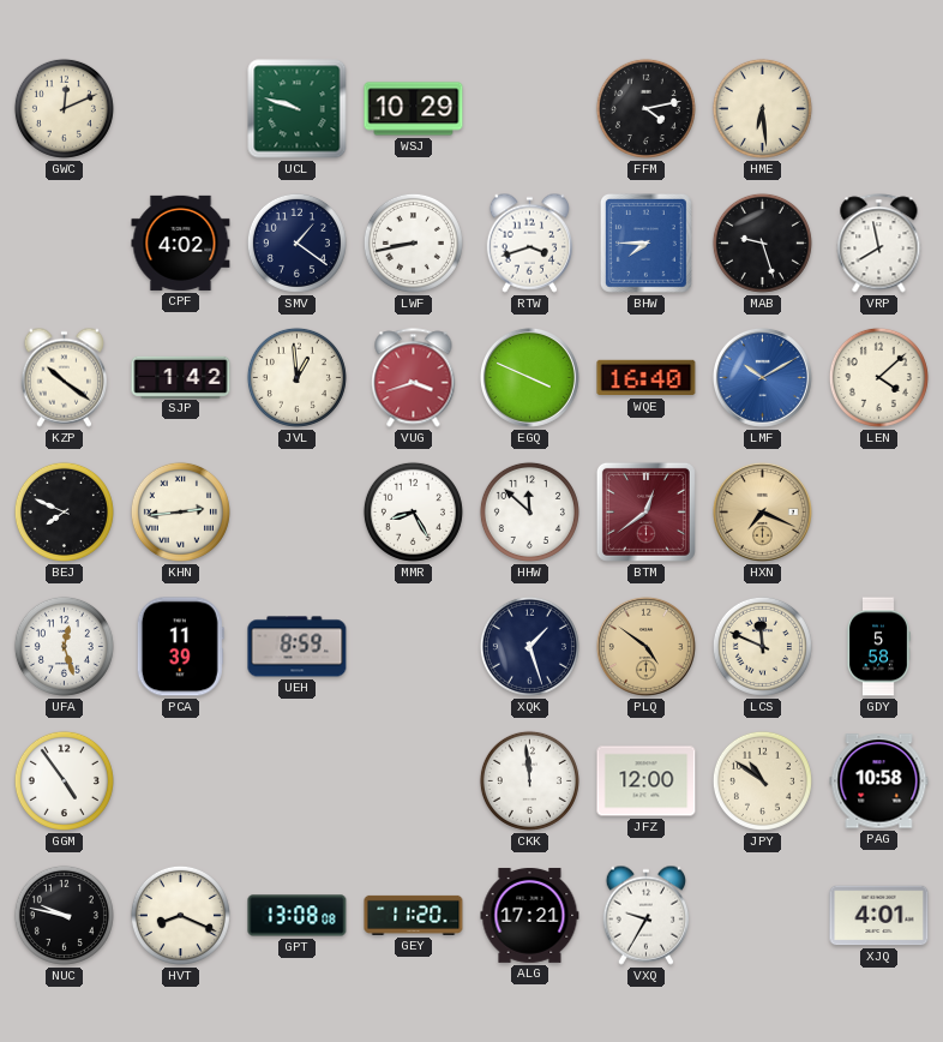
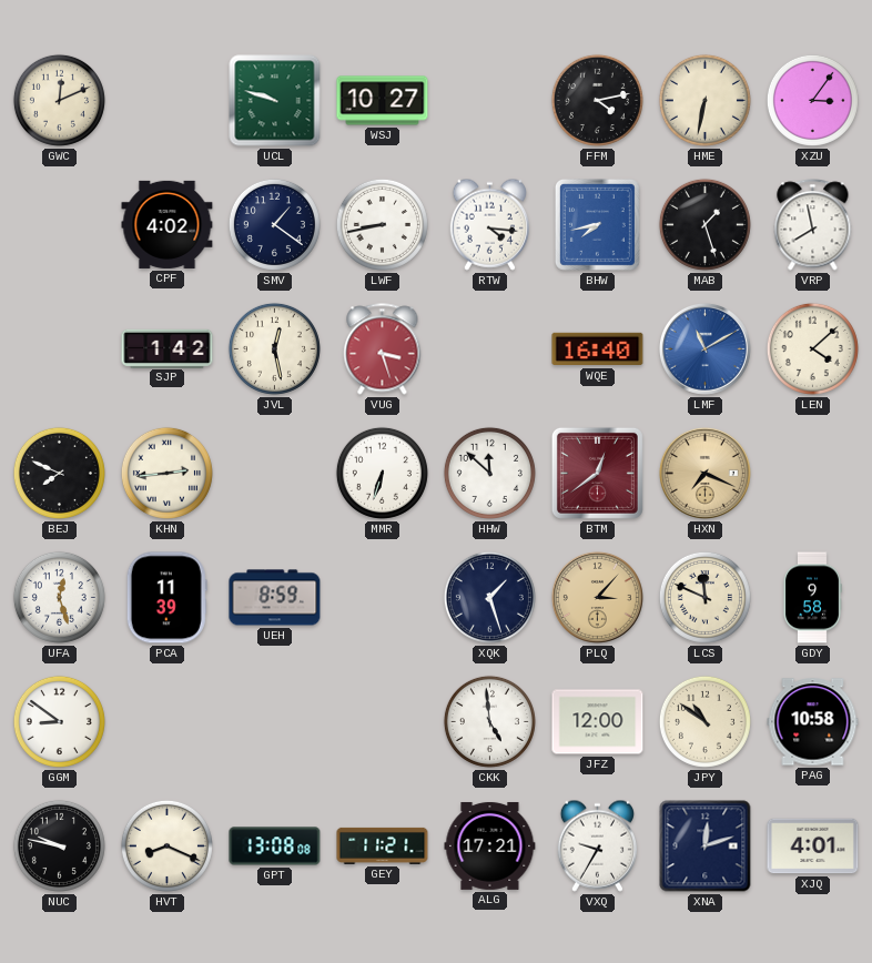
WSJ: 10:29 -> 10:27
HME: 6:29 -> 6:32
XZU: none -> 3:06
RTW: 3:42 -> 4:16
BHW: 7:45 -> 7:43
MAB: 9:27 -> 1:27
KZP: 10:21 -> none
JVL: 12:59 -> 12:28
VUG: 3:42 -> 3:27
EGQ: 3:49 -> none
LMF: 10:10 -> 11:10
MMR: 8:25 -> 6:33
PLQ: 4:51 -> 3:07
GDY: 5:58 -> 9:58
GGM: 4:54 -> 8:51
CKK: 11:59 -> 4:59
GEY: 11:20 -> 11:21
XNA: none -> 12:12
